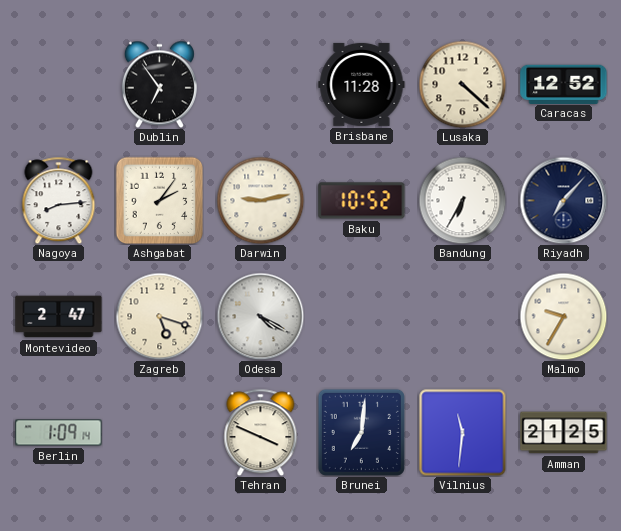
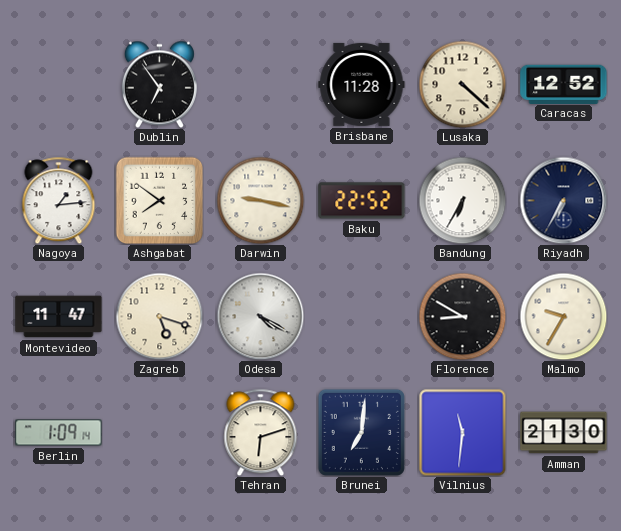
Nagoya: 8:14 -> 1:14
Ashgabat: 2:06 -> 7:51
Darwin: 9:13 -> 9:17
Baku: 10:52 -> 22:52
Riyadh: 7:07 -> 6:35
Montevideo: 2:47 -> 11:47
Florence: none -> 8:50
Tehran: 3:49 -> 6:12
Amman: 21:25 -> 21:30
